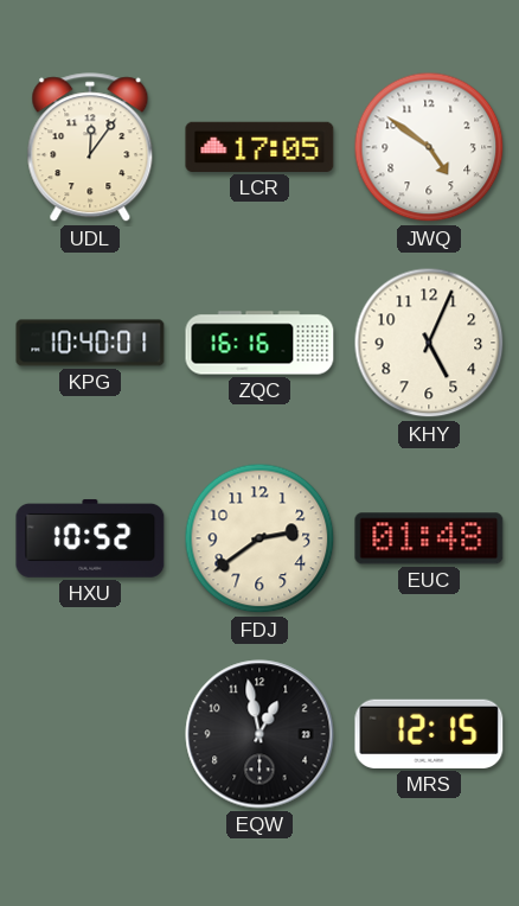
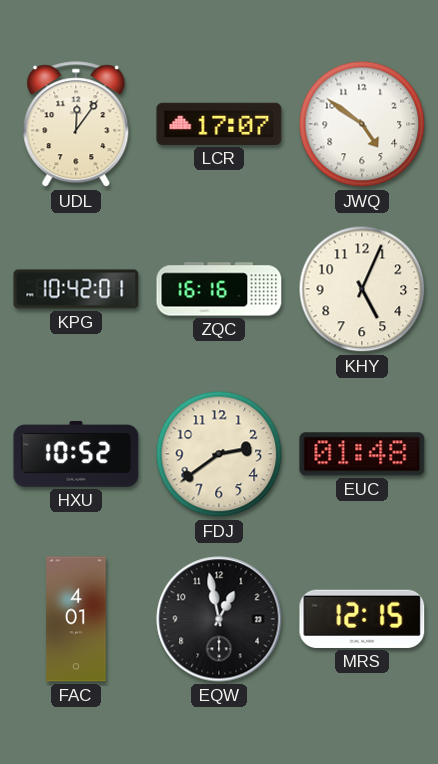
LCR: 17:05 -> 17:07
KPG: 10:40 -> 10:42
FAC: none -> 4:01
